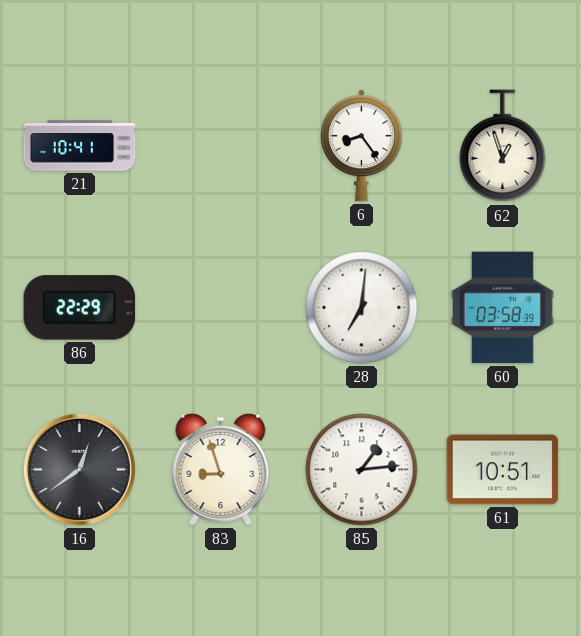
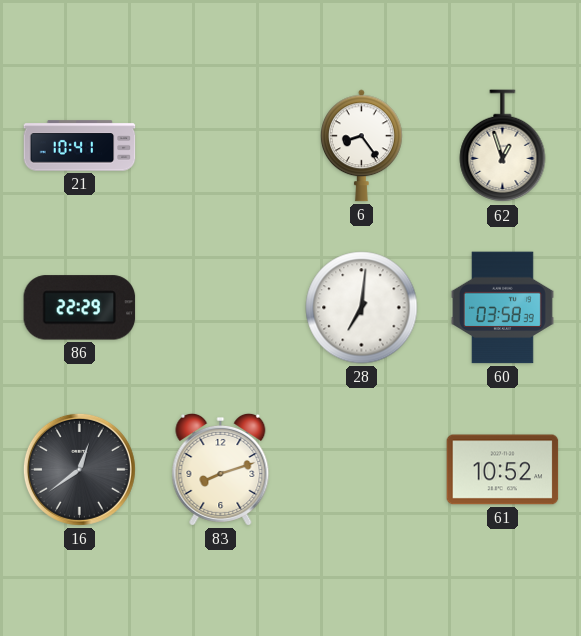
83: 8:57 -> 8:12
85: 1:14 -> none
61: 10:51 -> 10:52
